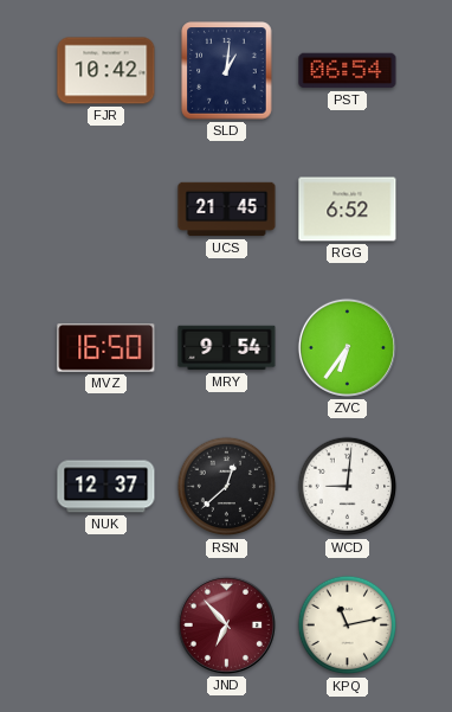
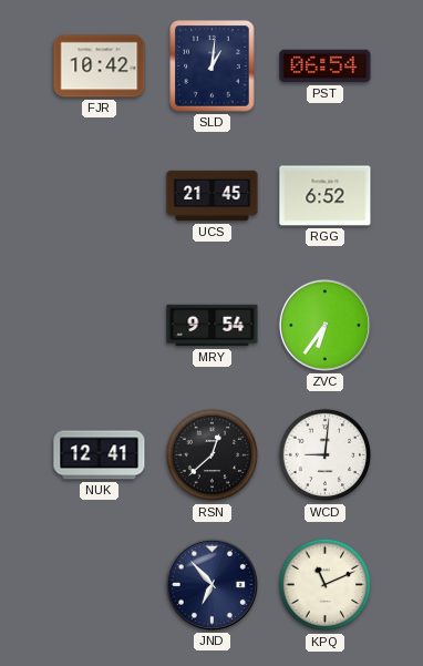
MVZ: 16:50 -> none
NUK: 12:37 -> 12:41
JND dial: burgundy -> navy
KPQ: 11:13 -> 11:11
